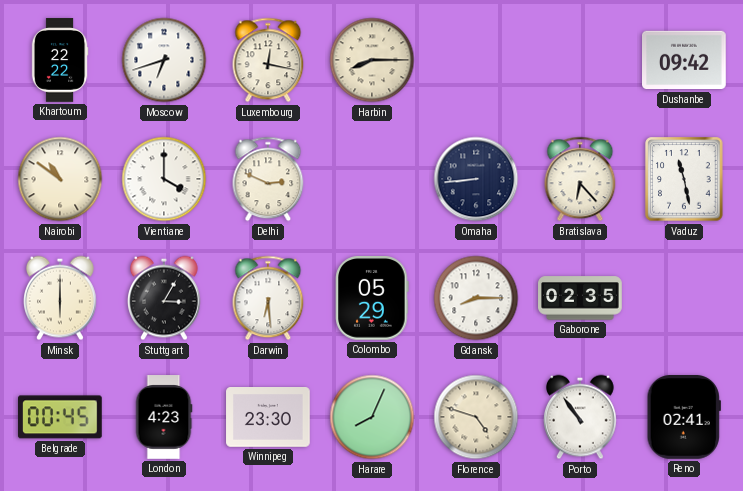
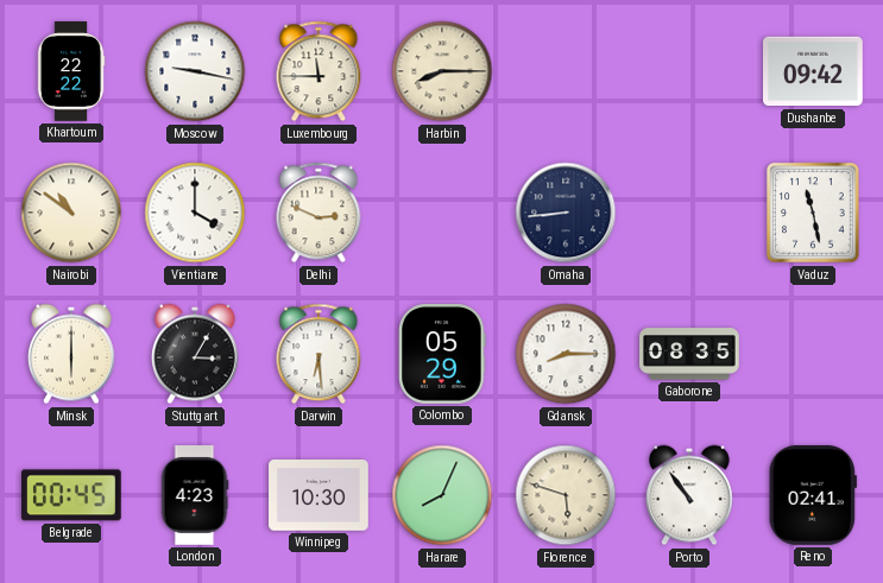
Moscow: 6:42 -> 9:17
Luxembourg: 12:17 -> 11:45
Bratislava: 6:23 -> none
Gaborone: 02:35 -> 08:35
Winnipeg: 23:30 -> 10:30
Florence: 4:48 -> 5:48
